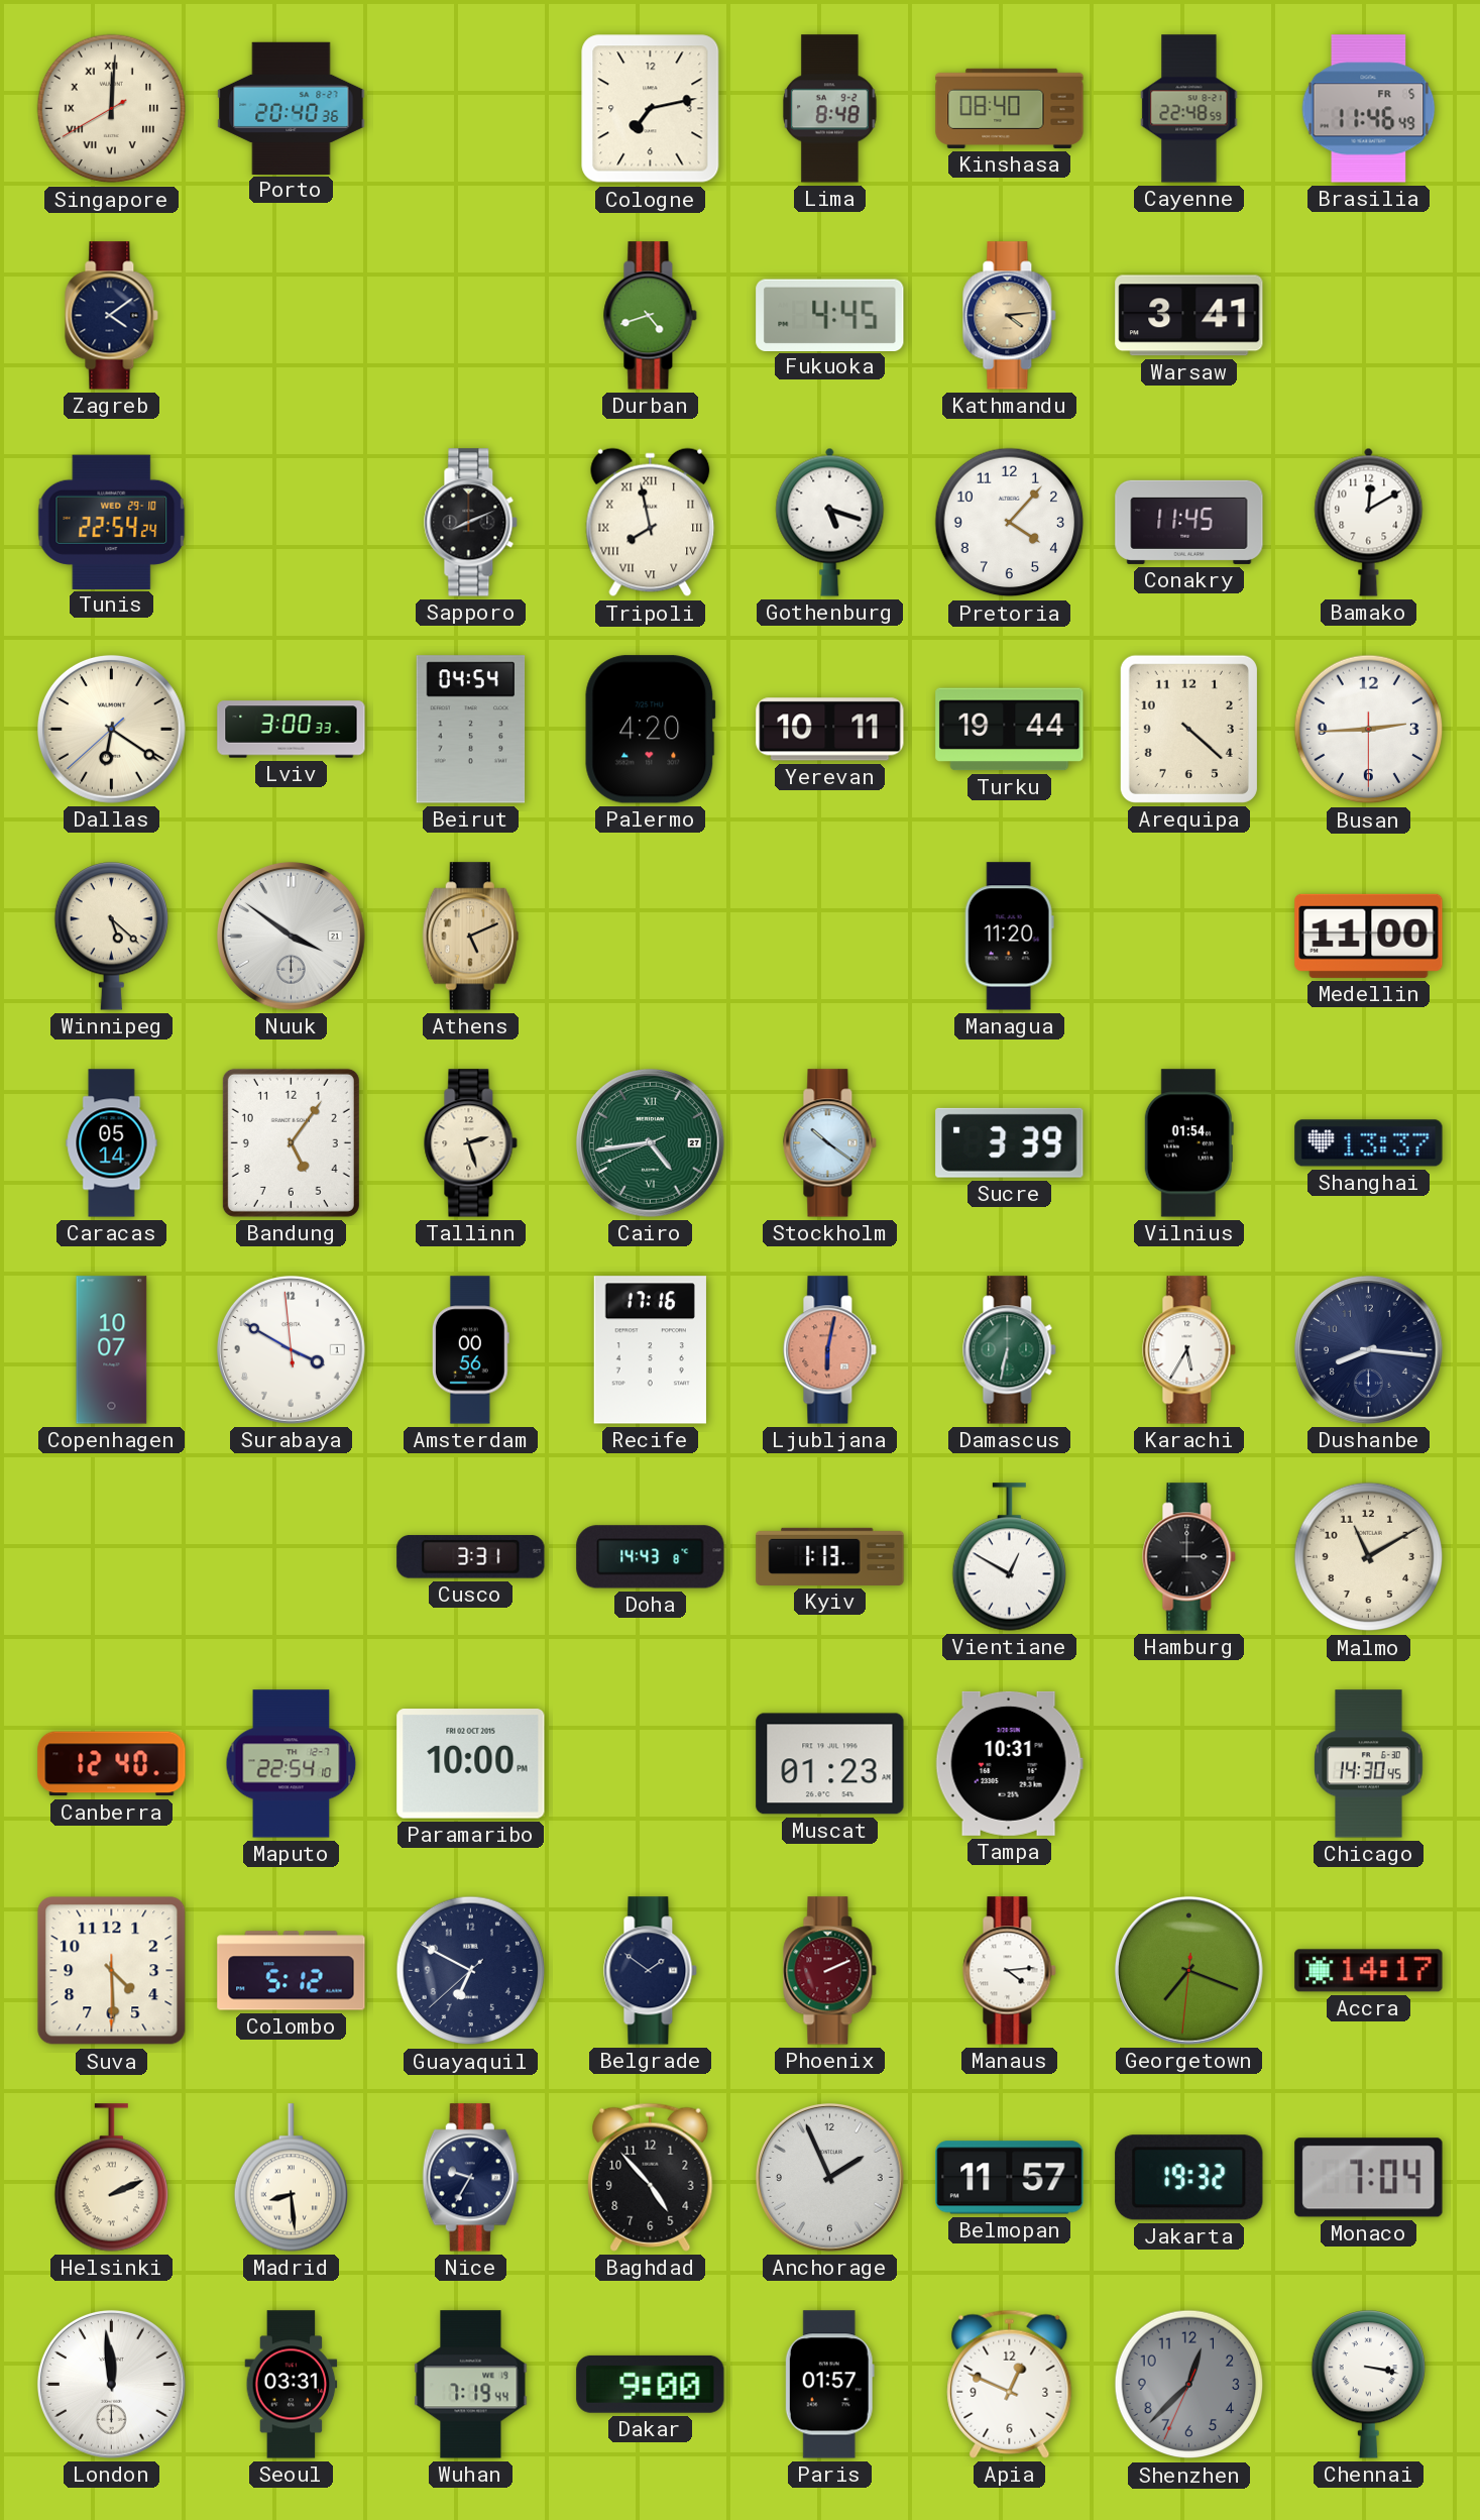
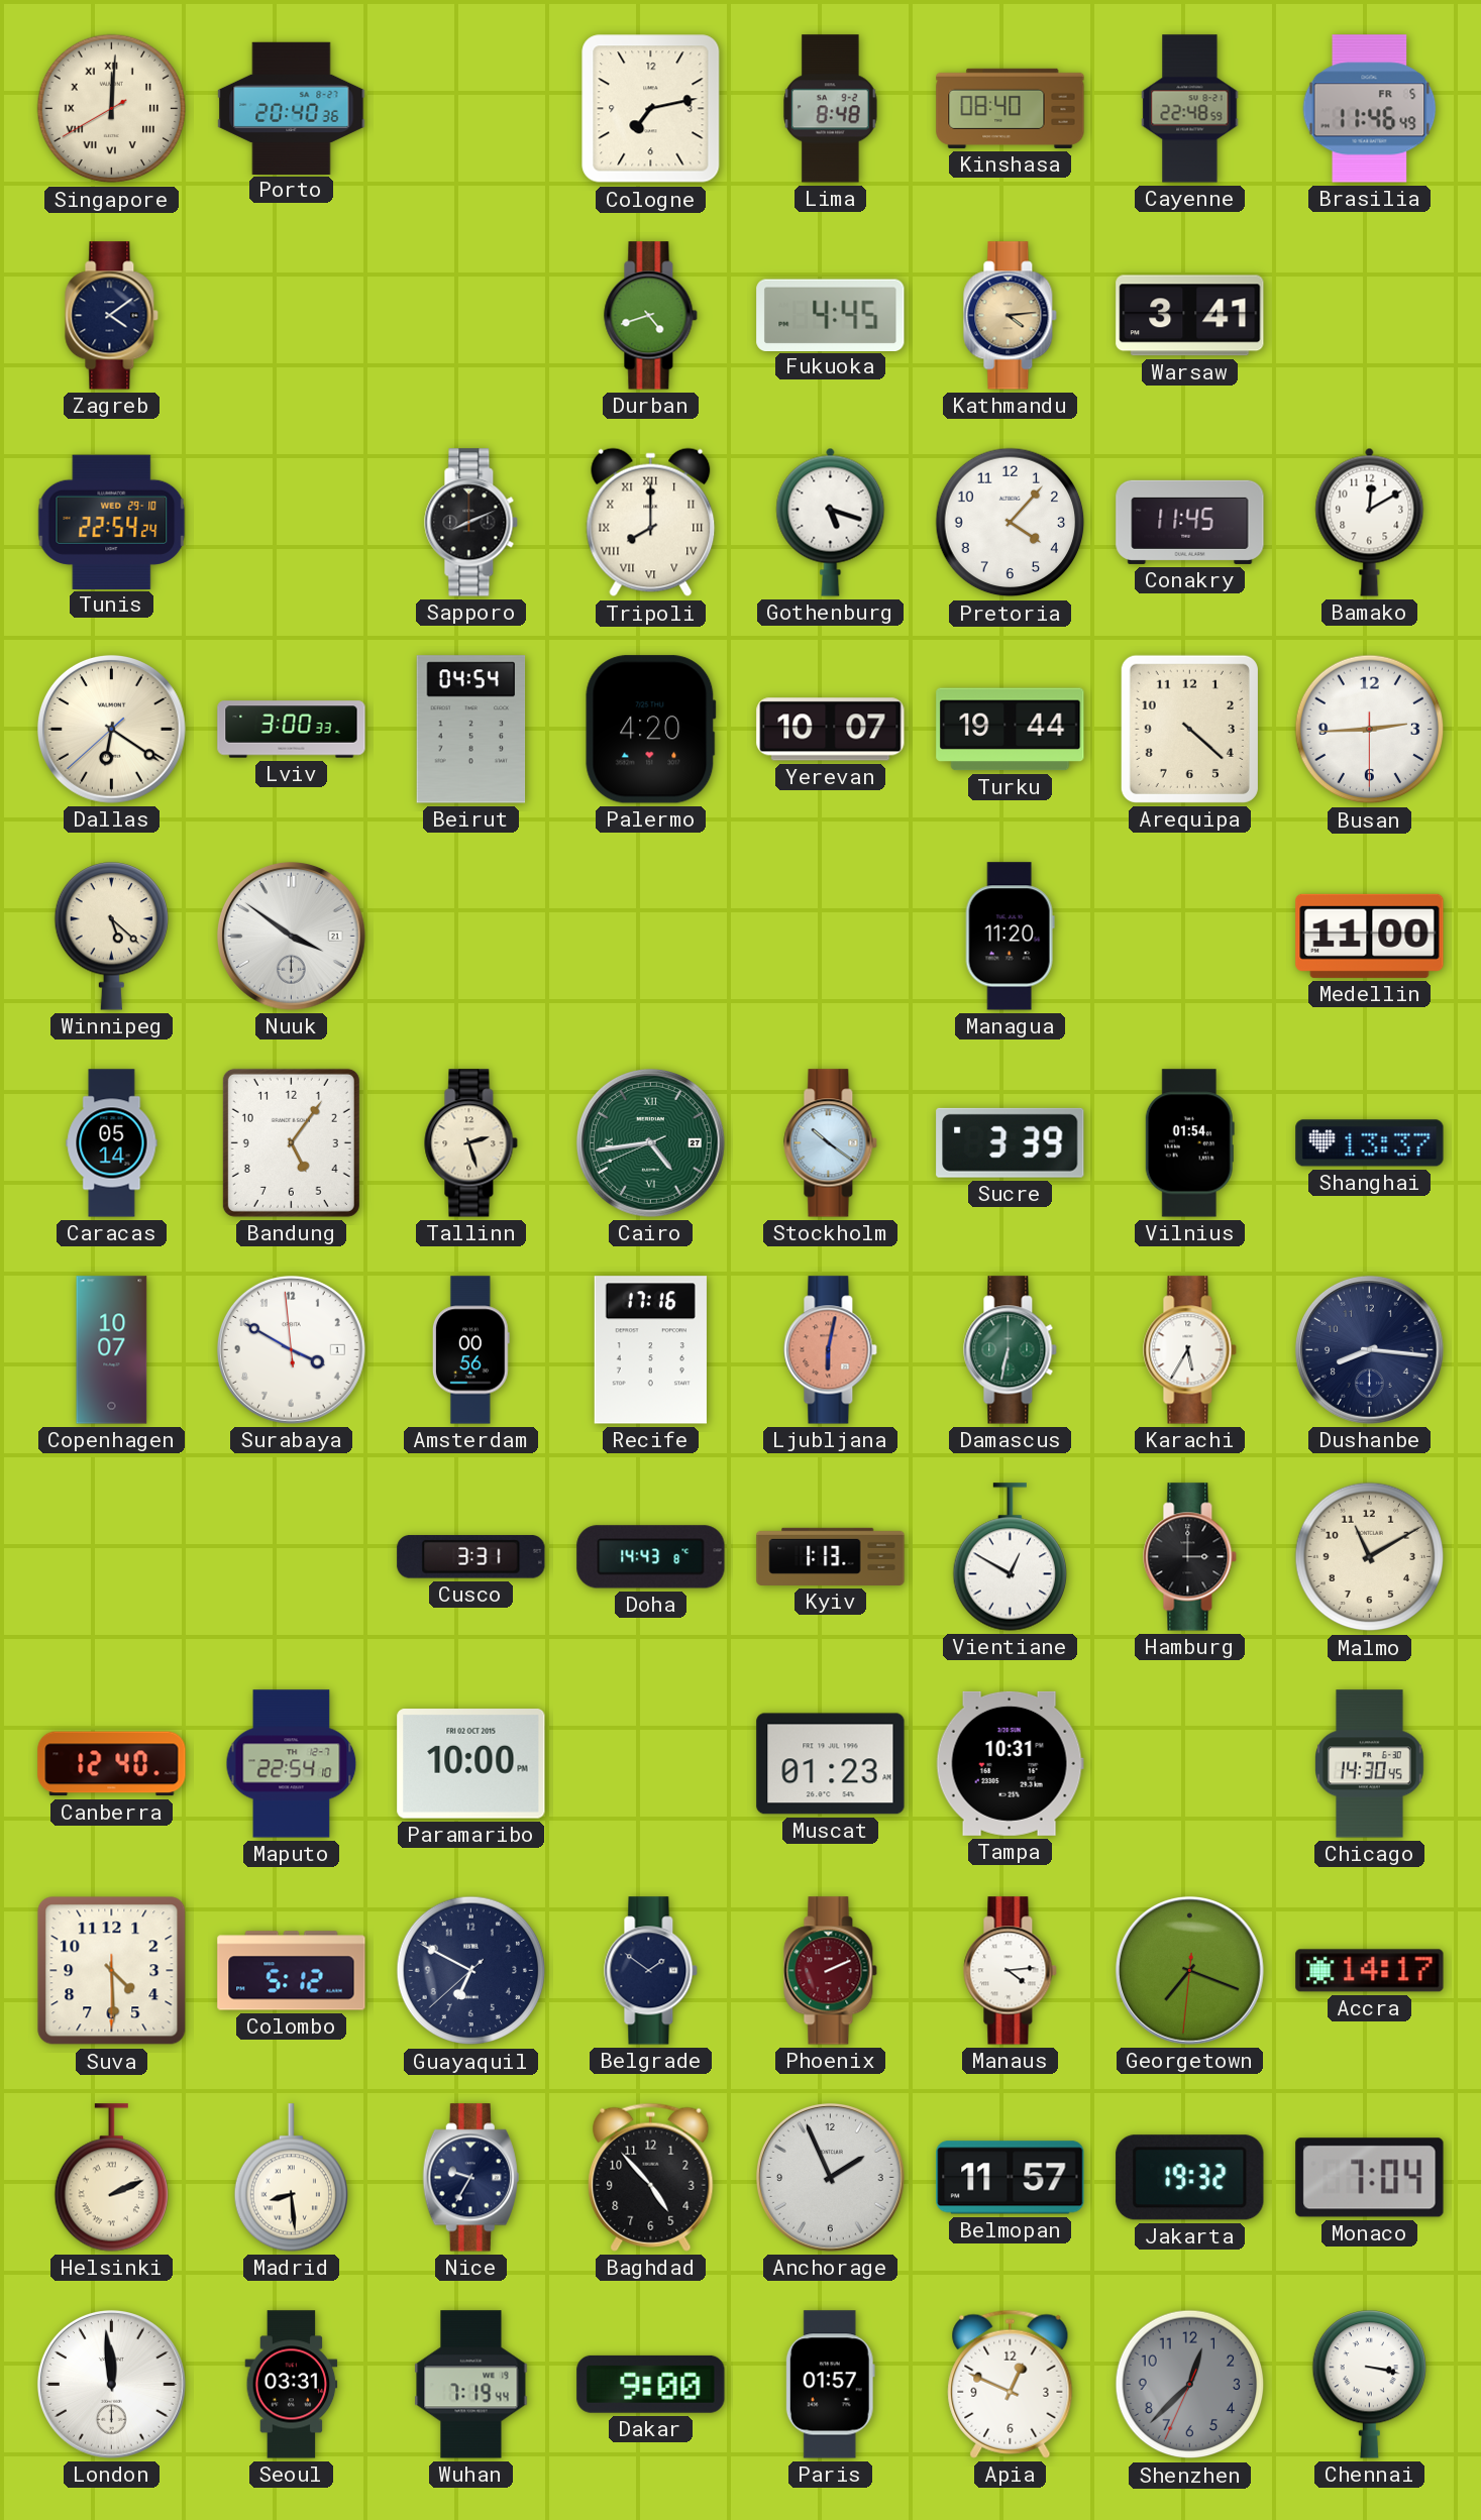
Tripoli: 7:58 -> 8:00
Yerevan: 10:11 -> 10:07
Athens: 5:11 -> none
